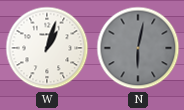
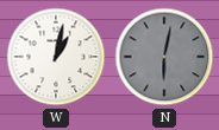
W: 1:03 -> 1:02
